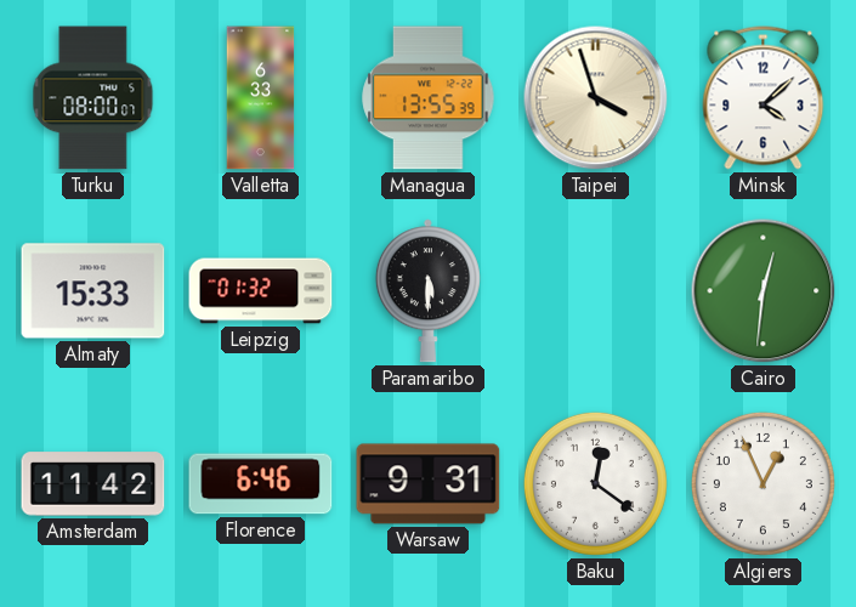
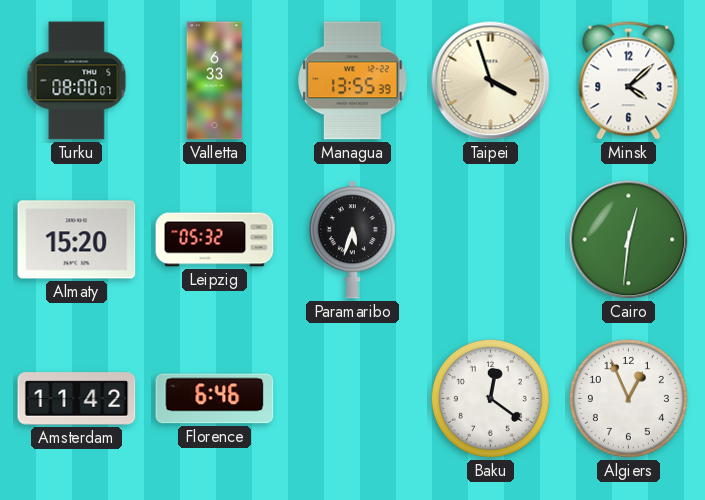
Almaty: 15:33 -> 15:20
Leipzig: 01:32 -> 05:32
Paramaribo: 5:30 -> 5:33
Warsaw: 9:31 -> none
